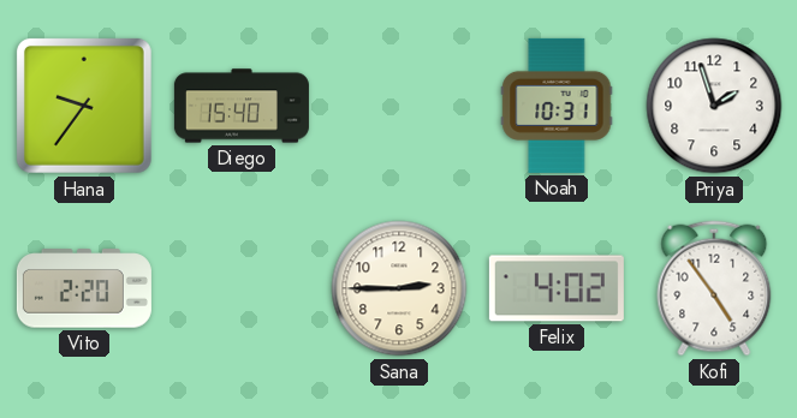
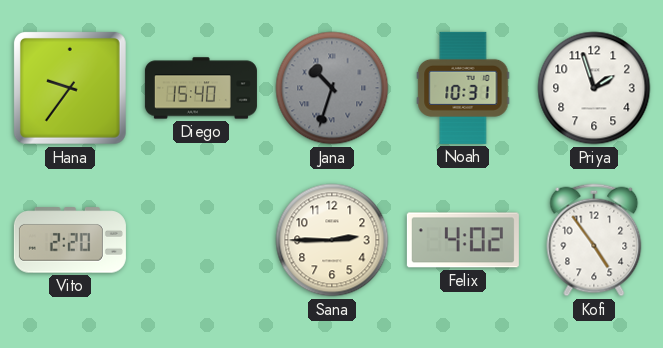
Jana: none -> 10:33
